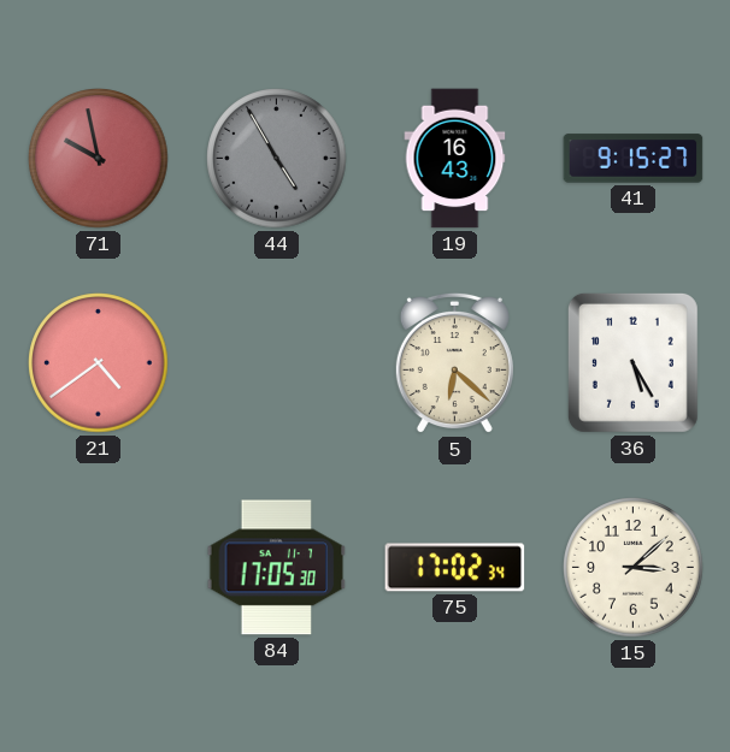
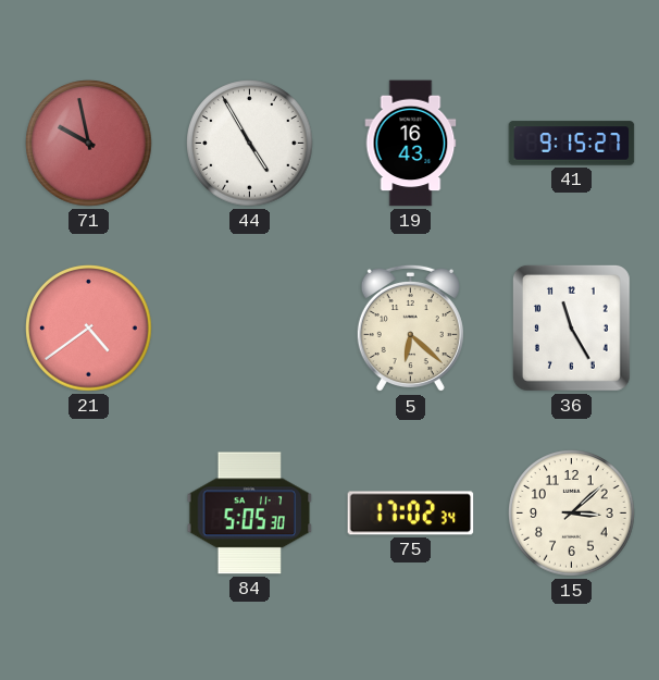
44 dial: grey -> white
36: 5:25 -> 11:25
84: 17:05 -> 5:05
